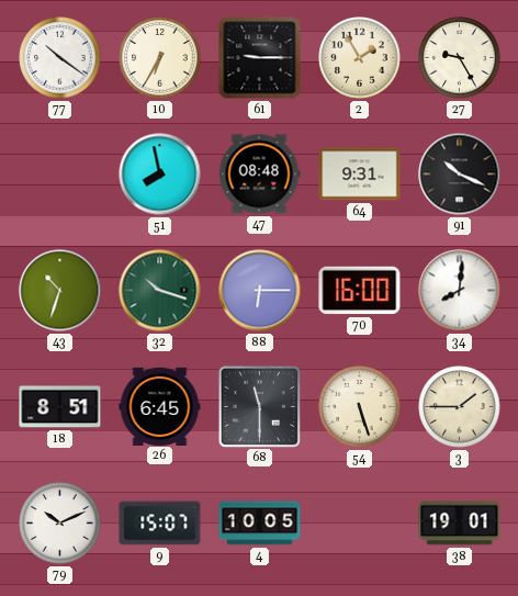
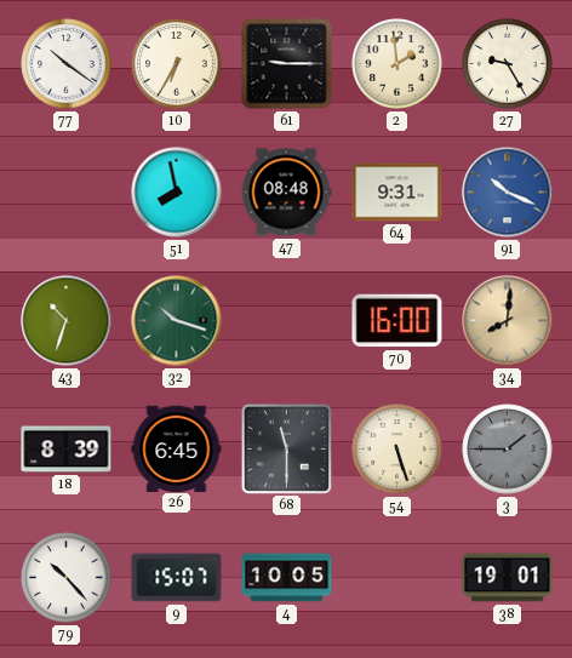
2: 1:55 -> 1:59
91 dial: black -> blue
88: 6:15 -> none
34 dial: white -> champagne
18: 8:51 -> 8:39
3 dial: cream -> grey
79: 10:11 -> 10:23
